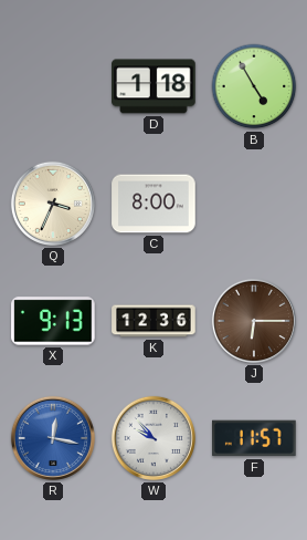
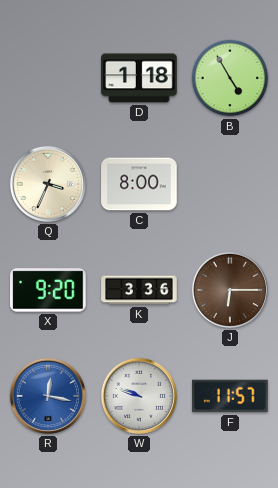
X: 9:13 -> 9:20
K: 12:36 -> 3:36
W: 9:53 -> 9:48
